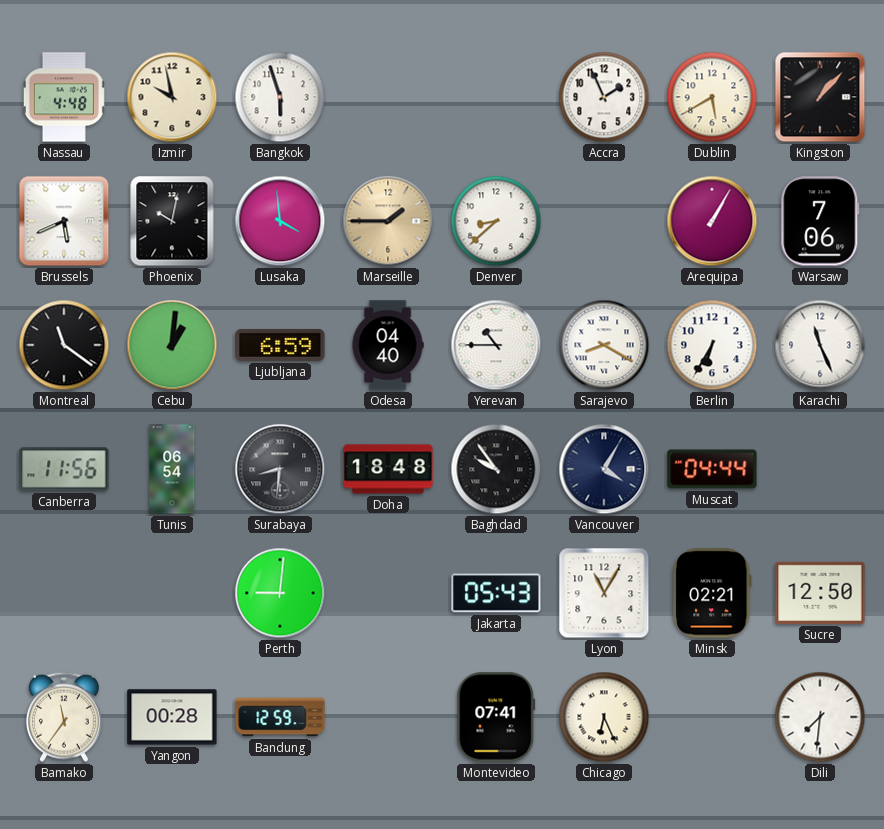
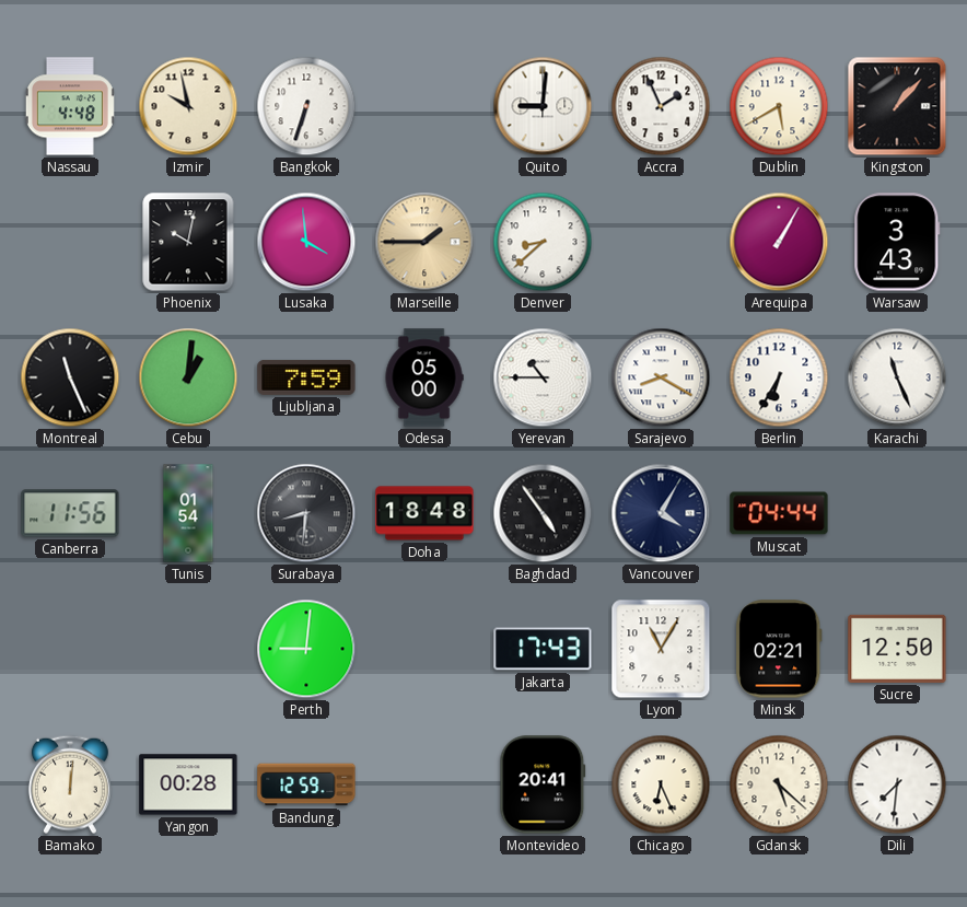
Bangkok: 5:57 -> 6:33
Quito: none -> 9:01
Brussels: 5:41 -> none
Warsaw: 7:06 -> 3:43
Montreal: 11:21 -> 11:26
Ljubljana: 6:59 -> 7:59
Odesa: 04:40 -> 05:00
Tunis: 06:54 -> 01:54
Baghdad: 9:54 -> 4:54
Jakarta: 05:43 -> 17:43
Bamako: 11:36 -> 12:01
Montevideo: 07:41 -> 20:41
Gdansk: none -> 5:22
